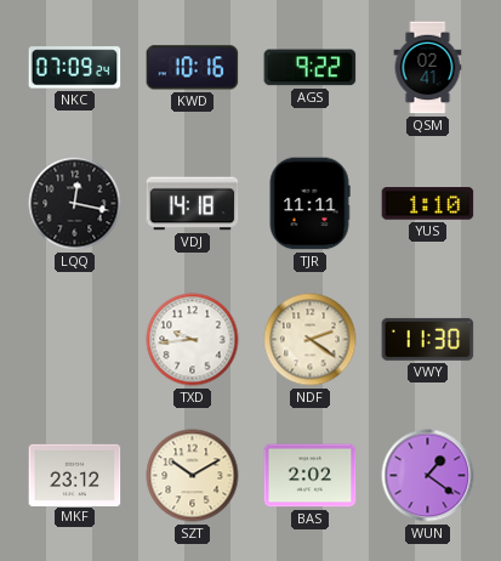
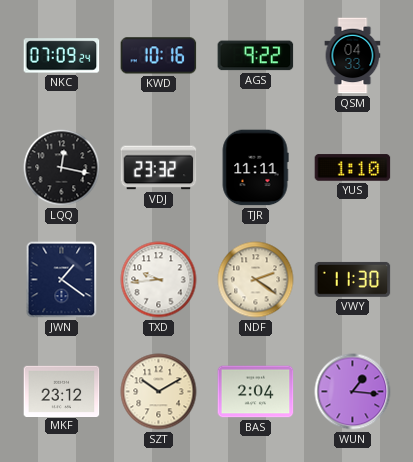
QSM: 02:41 -> 04:33
VDJ: 14:18 -> 23:32
JWN: none -> 1:21
BAS: 2:02 -> 2:04
WUN: 1:21 -> 1:16
